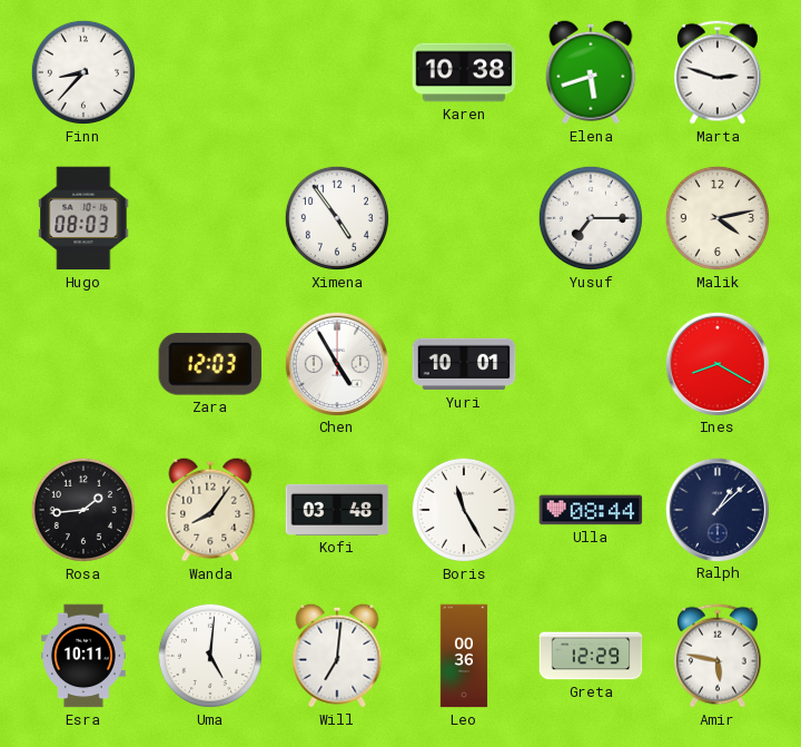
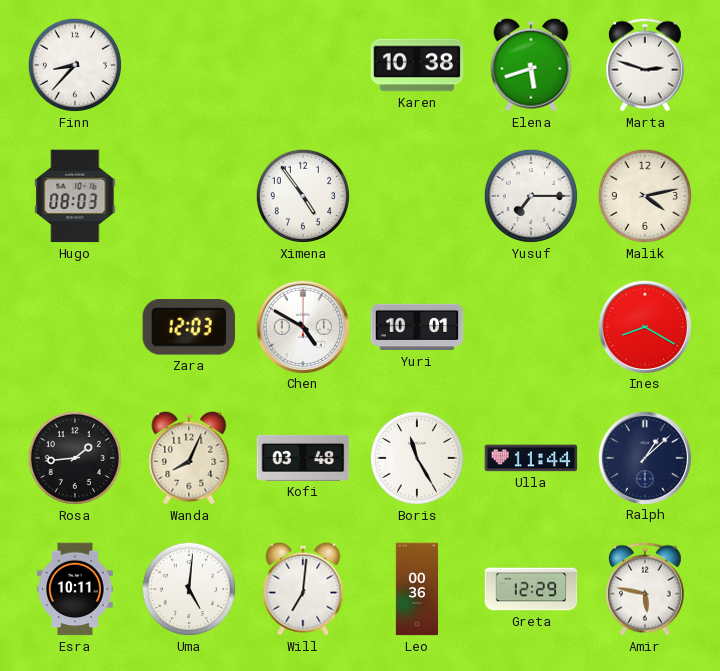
Chen: 4:55 -> 4:50
Wanda: 8:06 -> 8:04
Ulla: 08:44 -> 11:44
